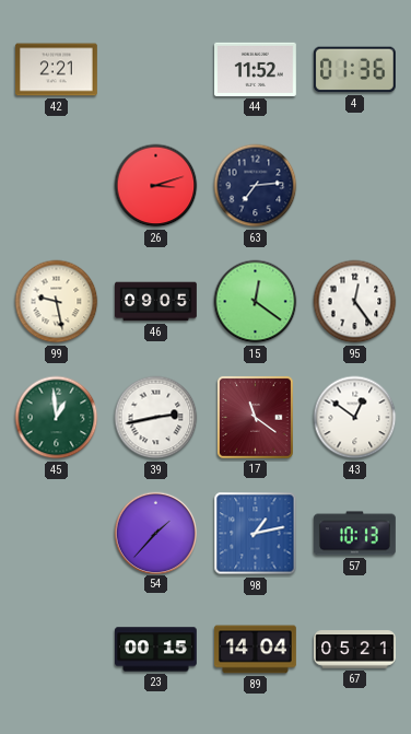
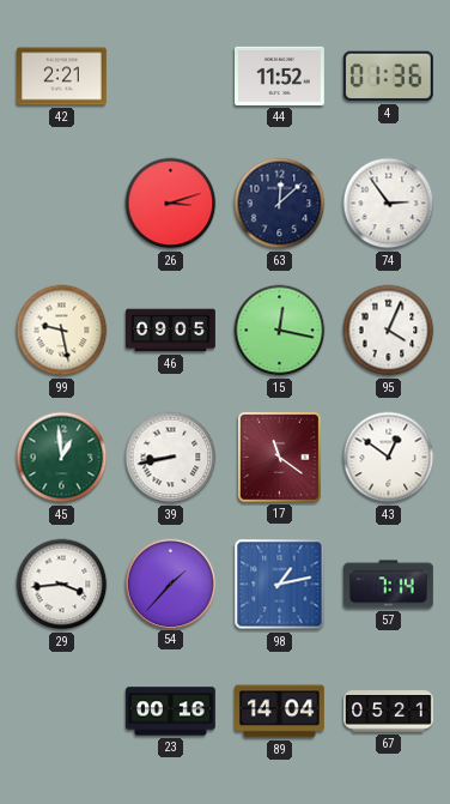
63: 7:14 -> 12:08
74: none -> 2:54
15: 12:21 -> 12:17
95: 12:24 -> 4:04
39: 2:43 -> 8:43
29: none -> 3:44
57: 10:13 -> 7:14
23: 00:15 -> 00:16
